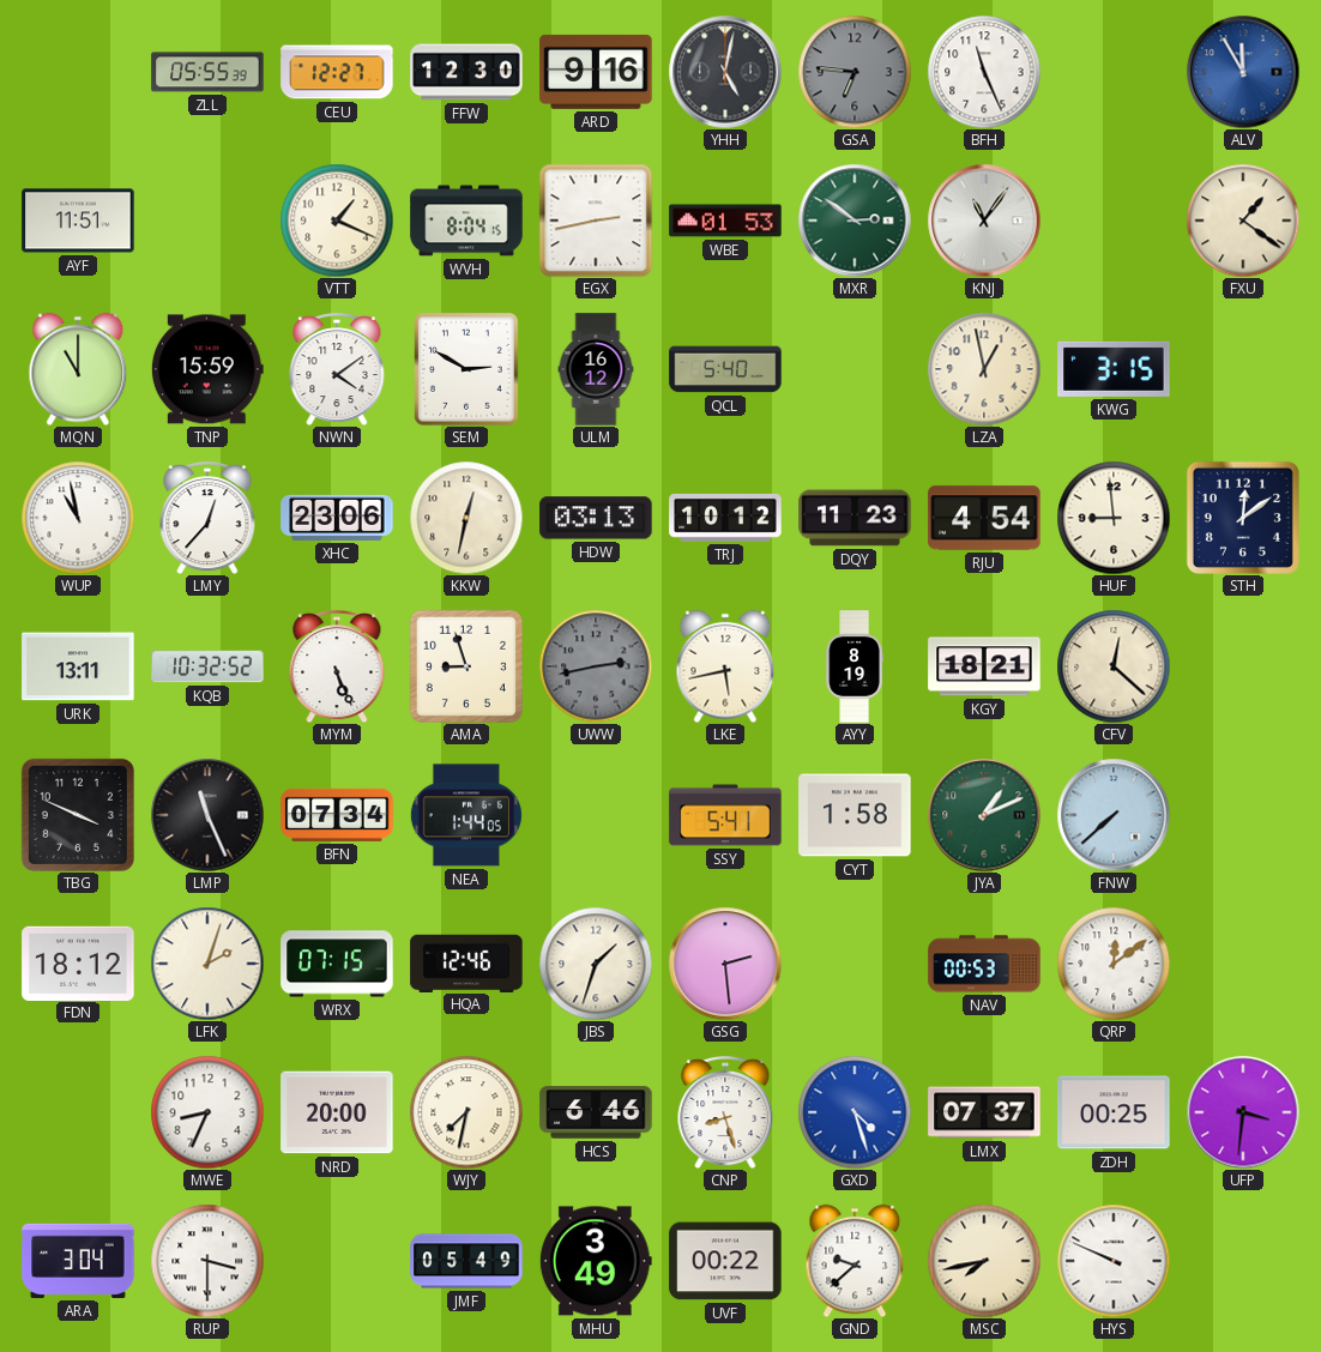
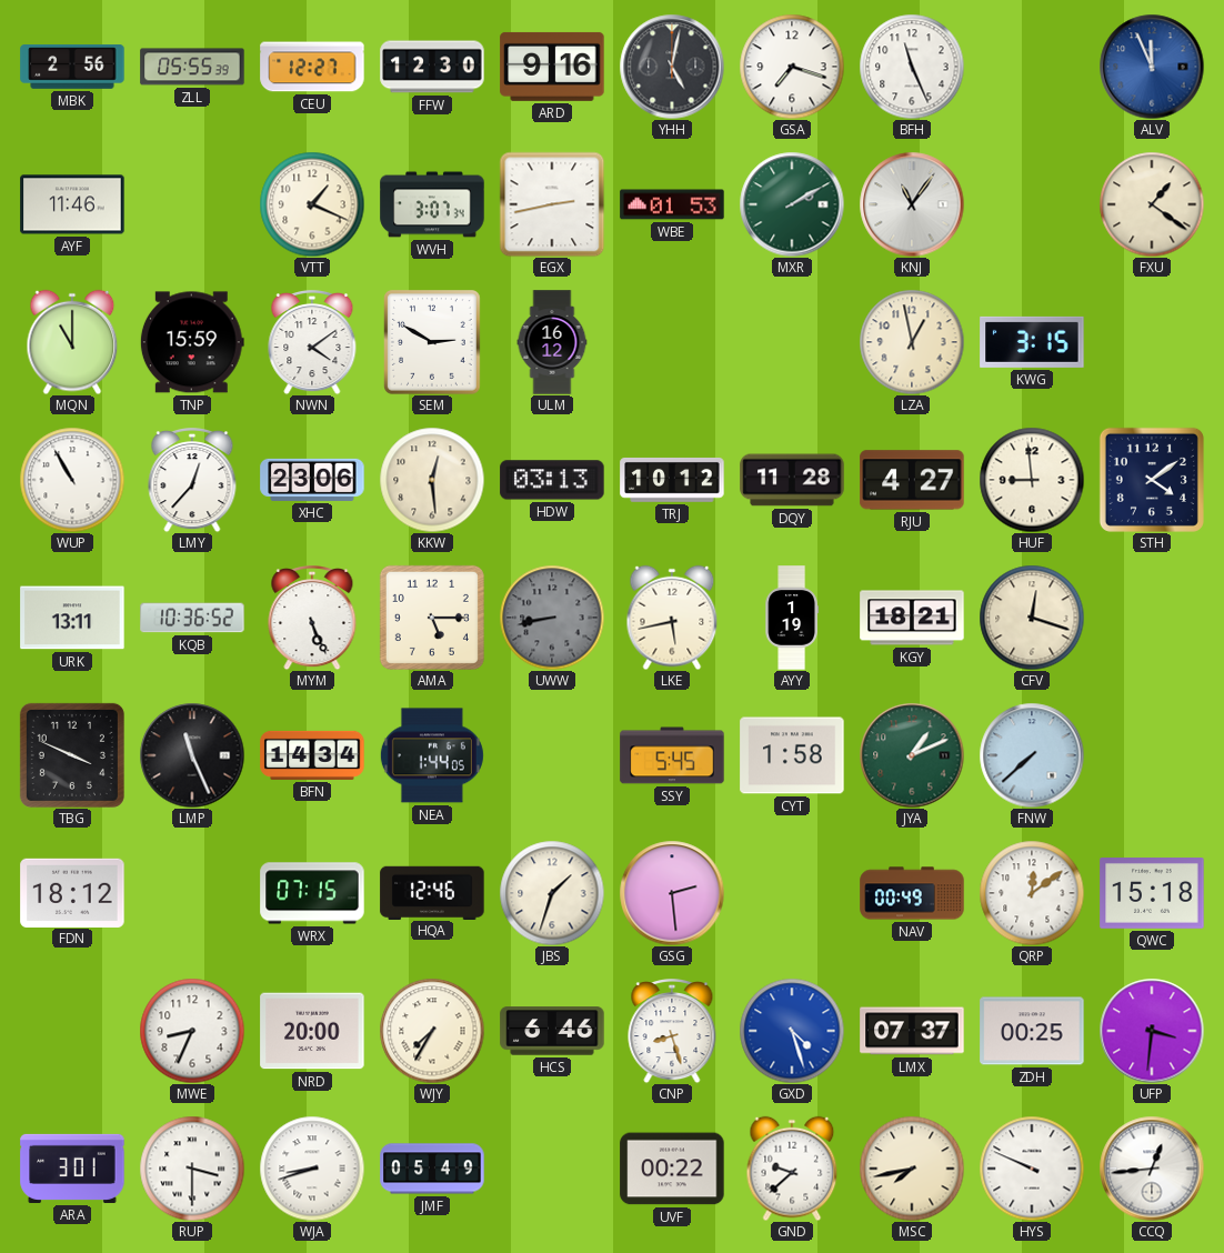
MBK: none -> 2:56
GSA: 6:46 -> 7:18
GSA dial: grey -> white
ALV: 11:55 -> 11:56
AYF: 11:51 -> 11:46
WVH: 8:04 -> 3:07
MXR: 2:51 -> 2:10
QCL: 5:40 -> none
WUP: 10:58 -> 10:55
KKW: 12:32 -> 12:29
DQY: 11:23 -> 11:28
RJU: 4:54 -> 4:27
STH: 12:09 -> 4:09
KQB: 10:32 -> 10:36
AMA: 8:57 -> 5:15
UWW: 2:43 -> 8:43
AYY: 8:19 -> 1:19
CFV: 12:22 -> 12:18
BFN: 07:34 -> 14:34
SSY: 5:41 -> 5:45
LFK: 2:03 -> none
NAV: 00:53 -> 00:49
QWC: none -> 15:18
WJY: 7:32 -> 7:35
ARA: 3:04 -> 3:01
WJA: none -> 8:42
MHU: 3:49 -> none
CCQ: none -> 12:44
